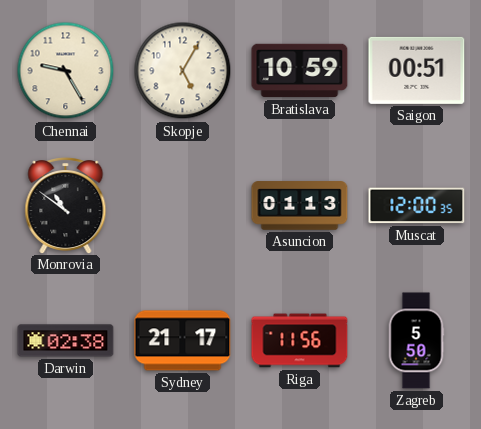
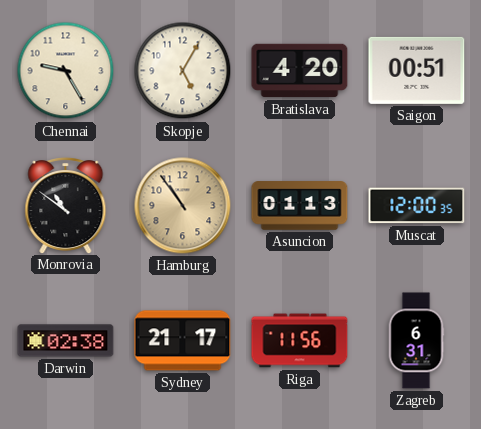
Bratislava: 10:59 -> 4:20
Hamburg: none -> 10:54
Zagreb: 5:50 -> 6:31
